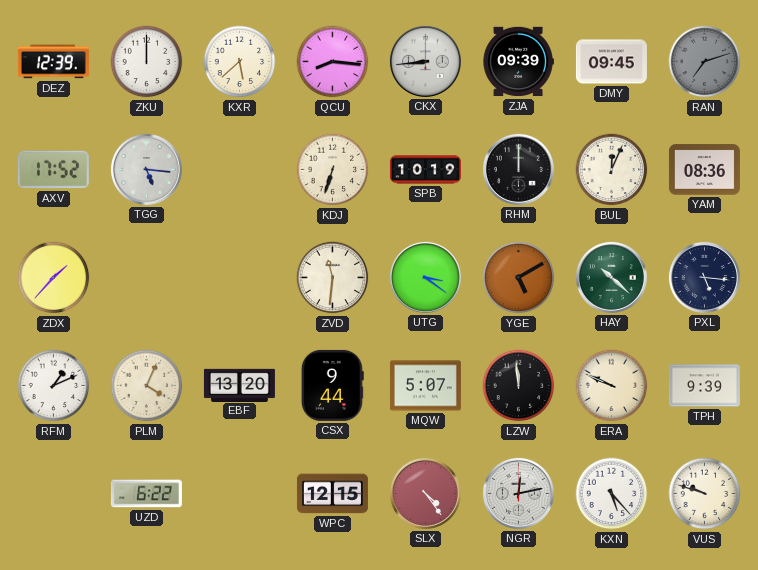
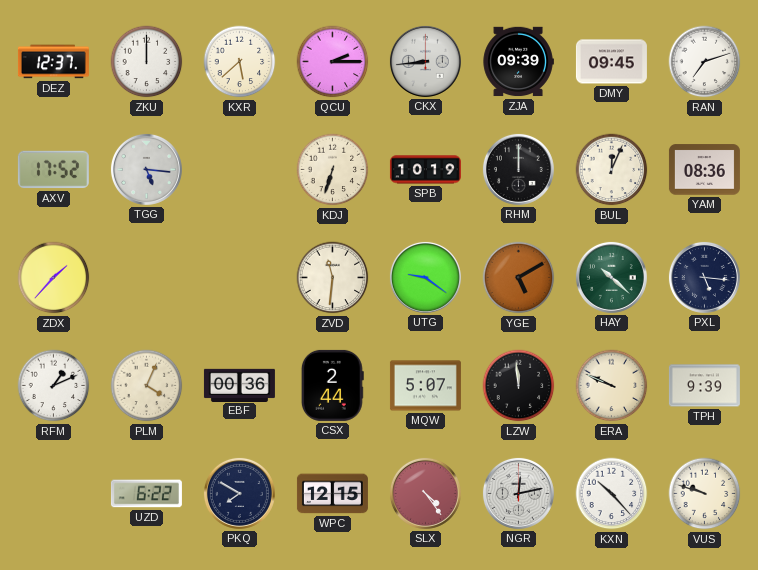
DEZ: 12:39 -> 12:37
QCU: 8:16 -> 2:15
RAN dial: grey -> white
UTG: 3:21 -> 9:21
EBF: 13:20 -> 00:36
CSX: 9:44 -> 2:44
PKQ: none -> 7:50
KXN: 5:23 -> 10:23
